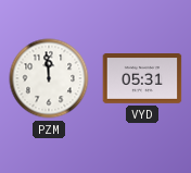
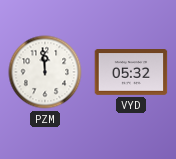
VYD: 05:31 -> 05:32
